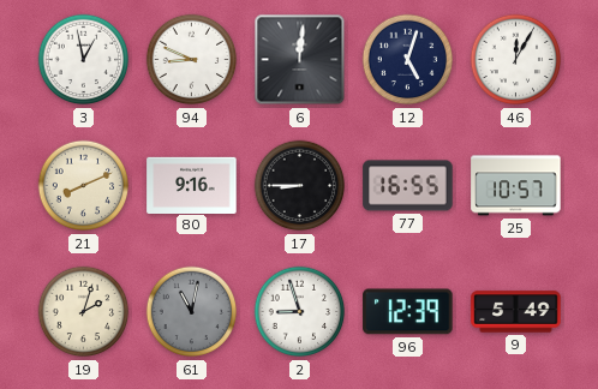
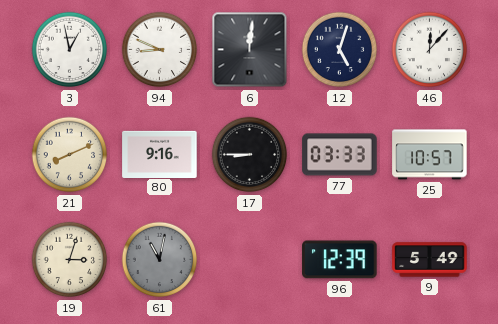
46: 12:05 -> 12:07
77: 16:55 -> 03:33
19: 2:03 -> 3:03
2: 8:57 -> none
